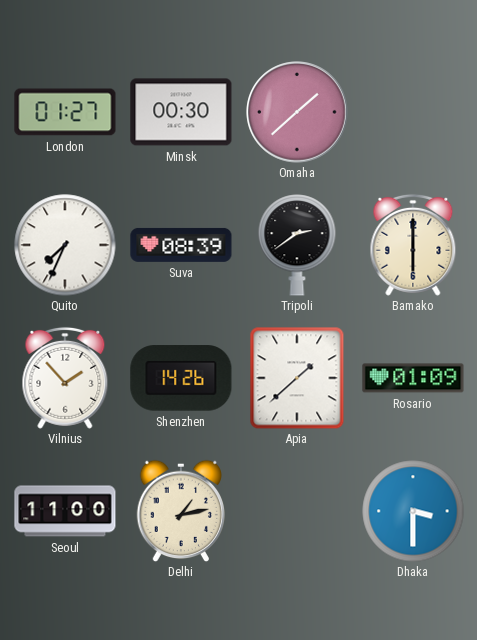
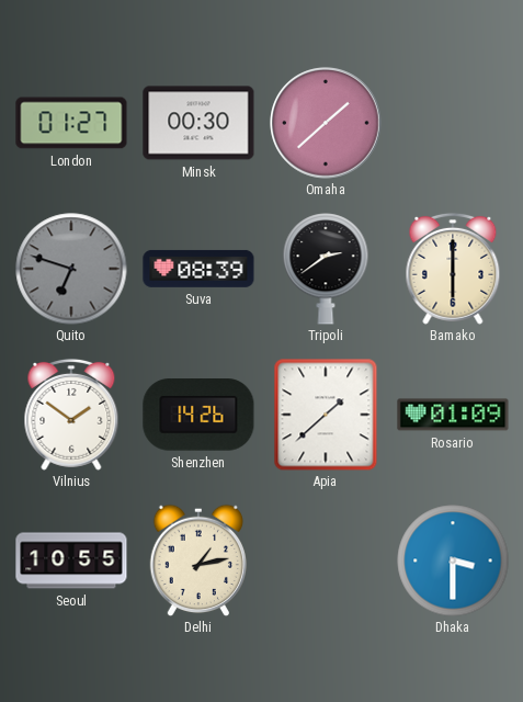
Quito: 7:34 -> 6:48
Quito dial: white -> grey
Vilnius: 1:53 -> 1:51
Seoul: 11:00 -> 10:55
